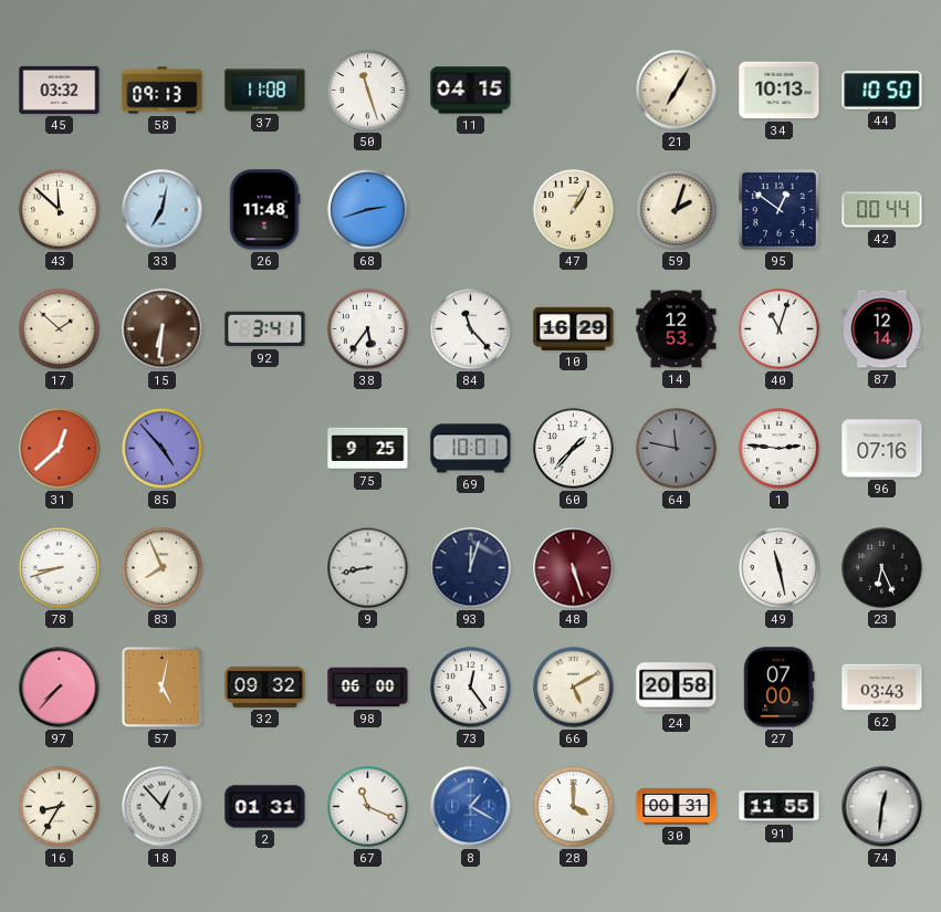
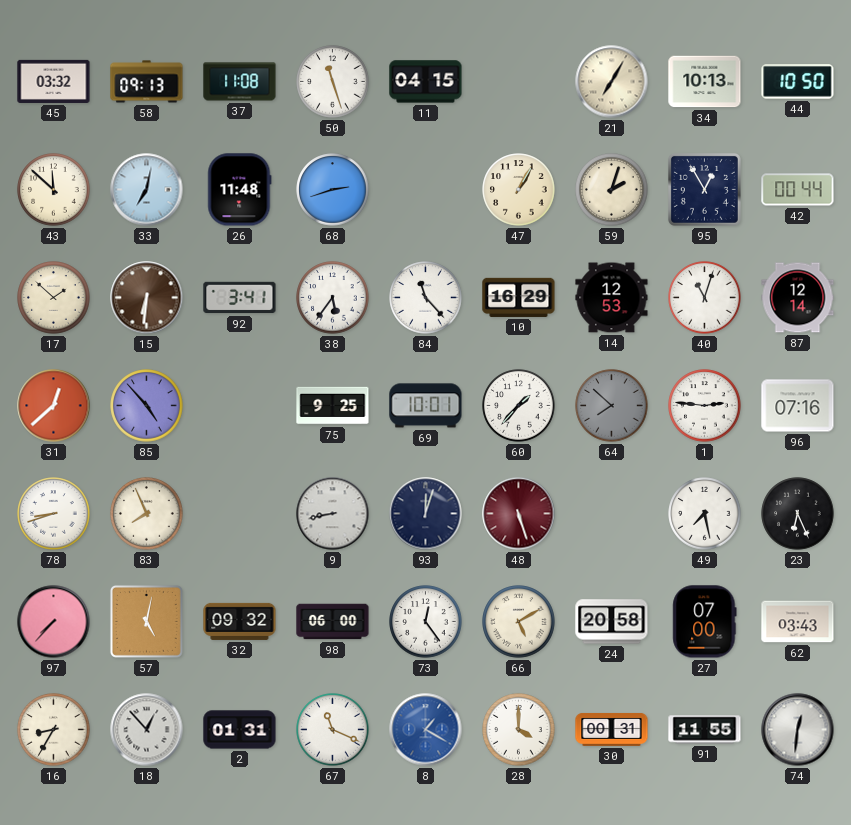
95: 12:51 -> 12:55
64: 11:47 -> 7:52
49: 11:28 -> 7:28
